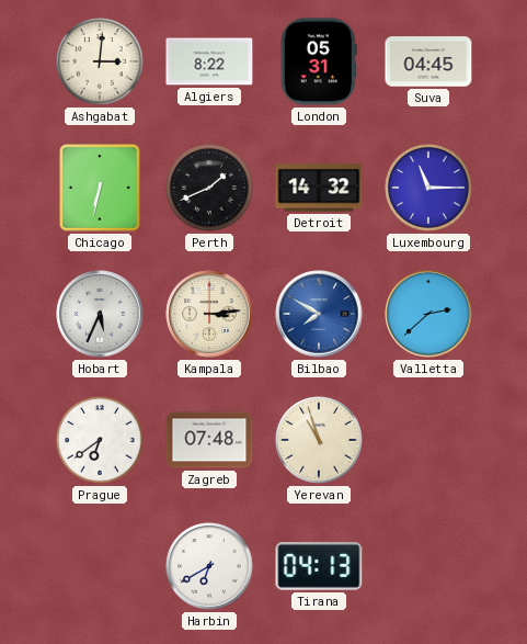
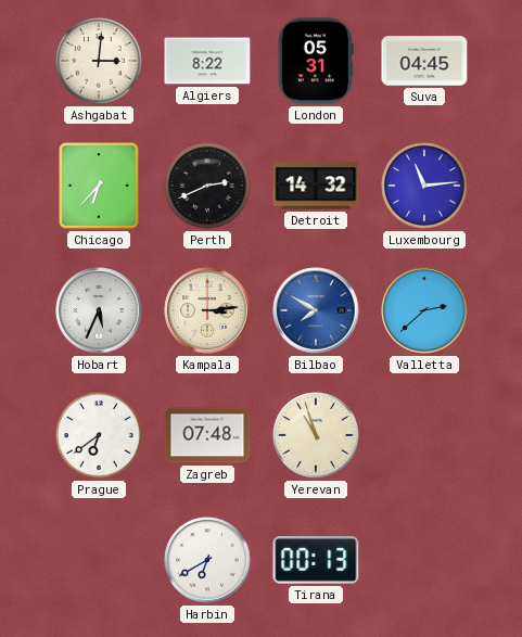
Chicago: 6:32 -> 6:37
Perth: 1:41 -> 2:41
Luxembourg: 11:15 -> 11:14
Tirana: 04:13 -> 00:13
